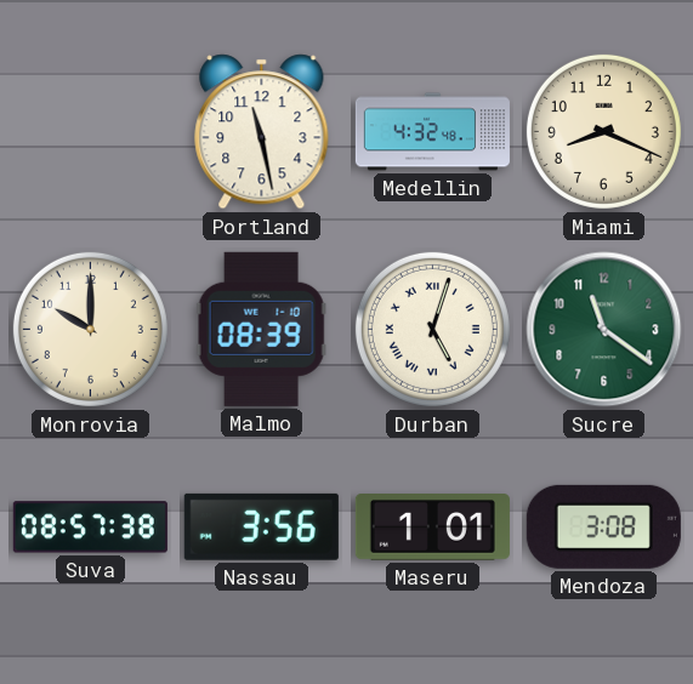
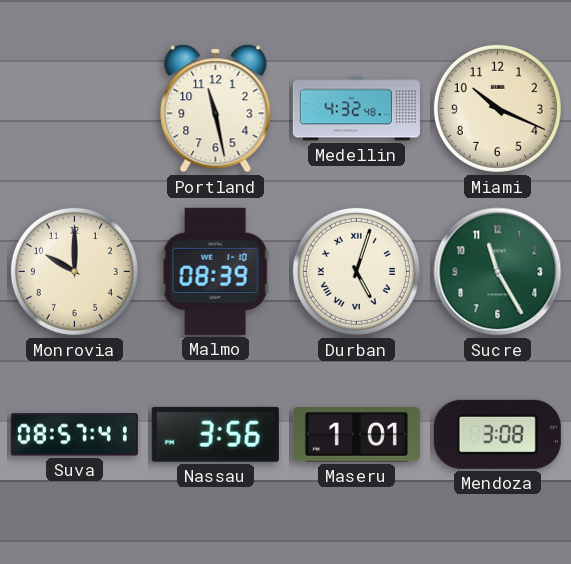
Miami: 8:19 -> 10:19
Sucre: 11:21 -> 11:25
Suva: 08:57:38 -> 08:57:41
